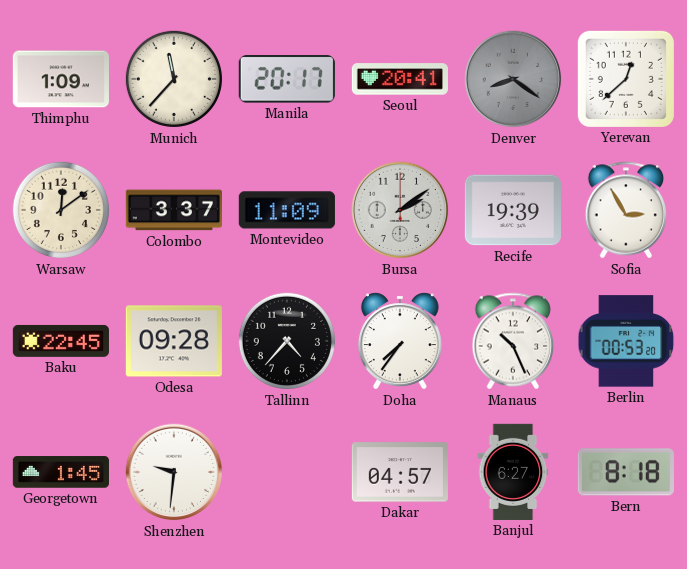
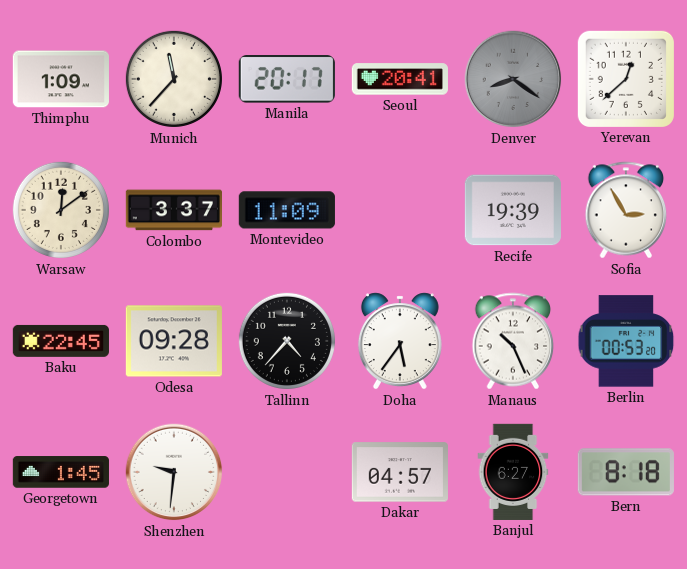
Bursa: 2:09 -> none
Doha: 7:36 -> 5:36
